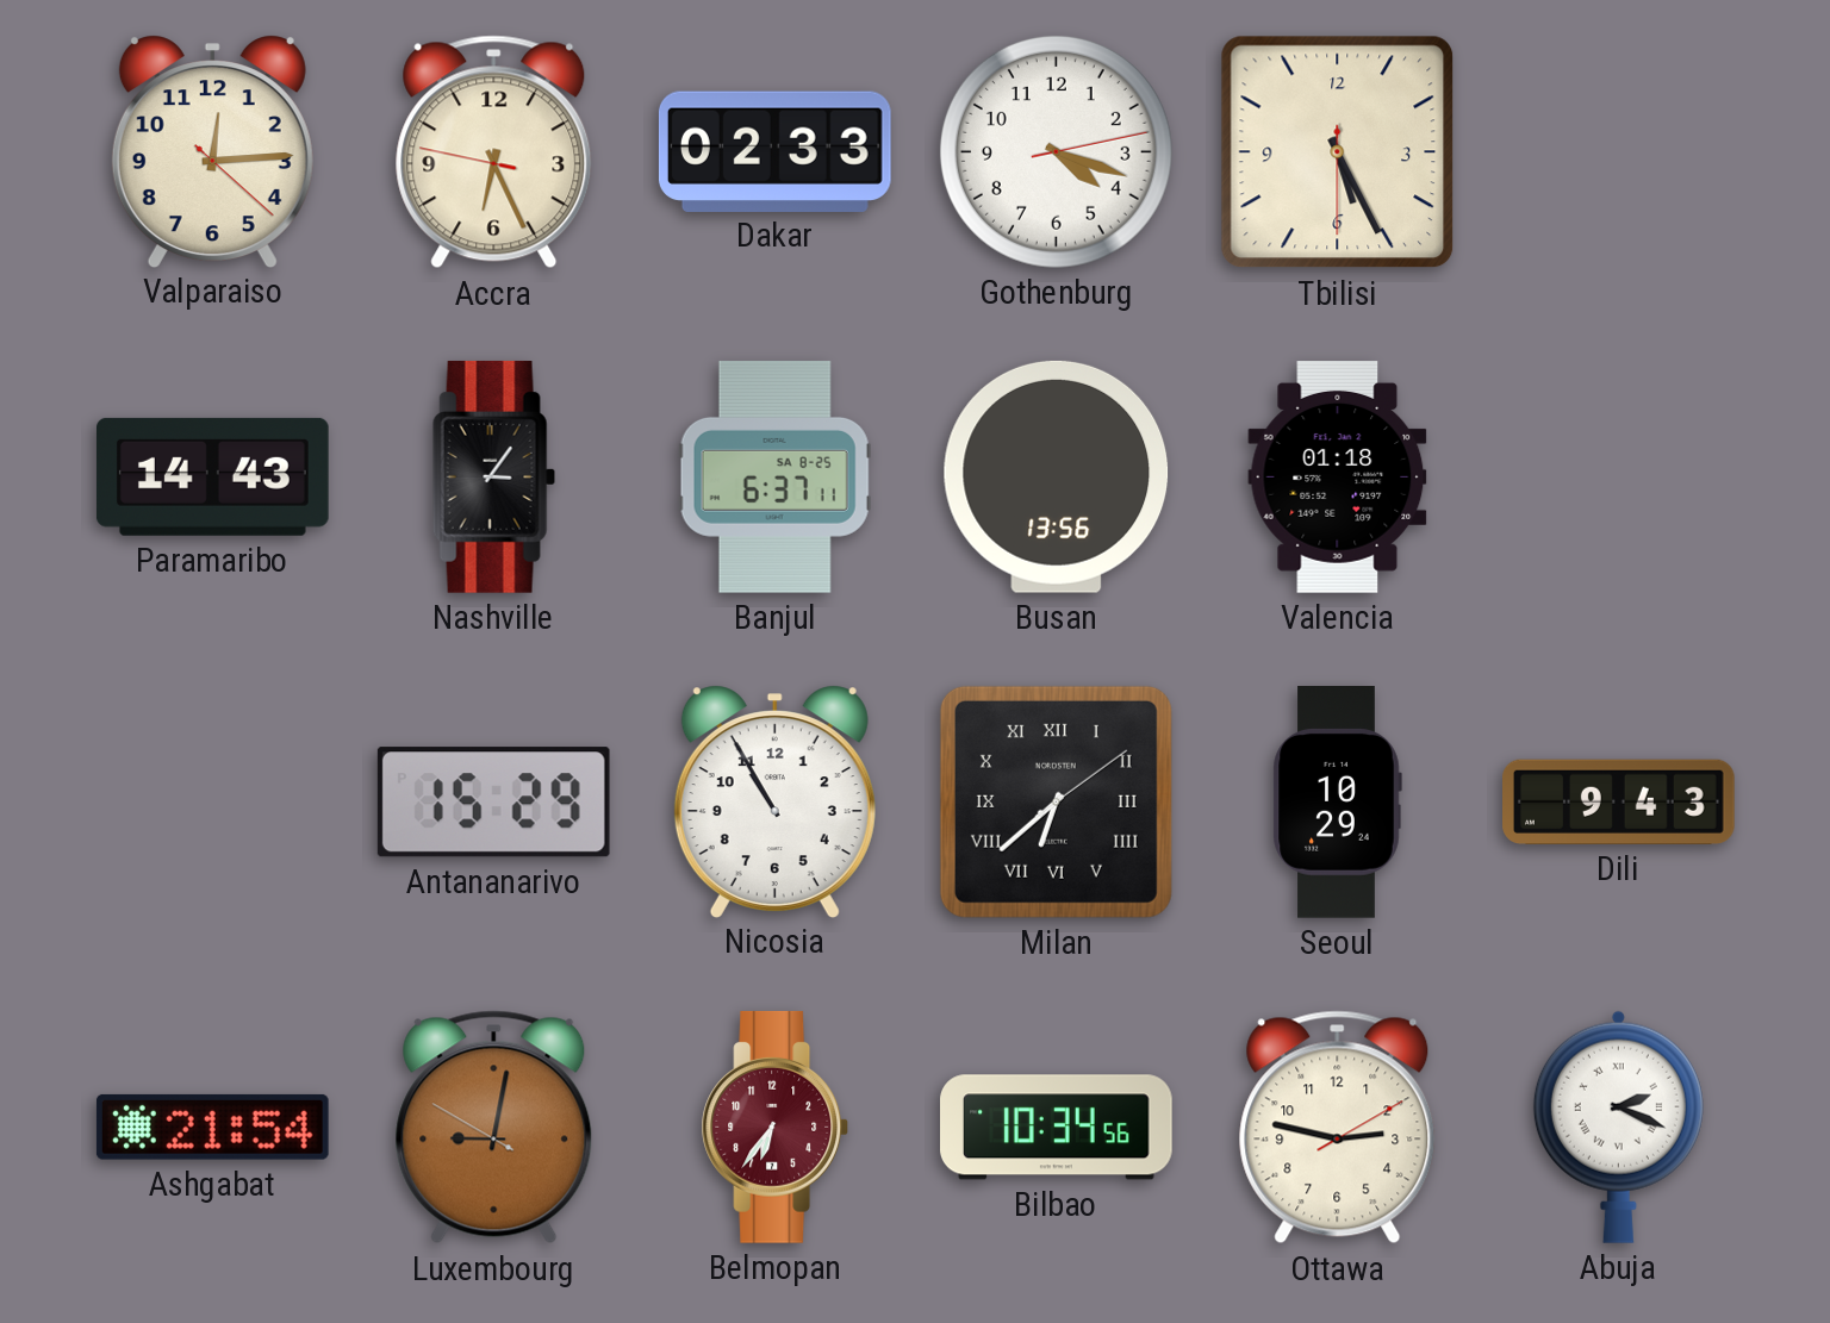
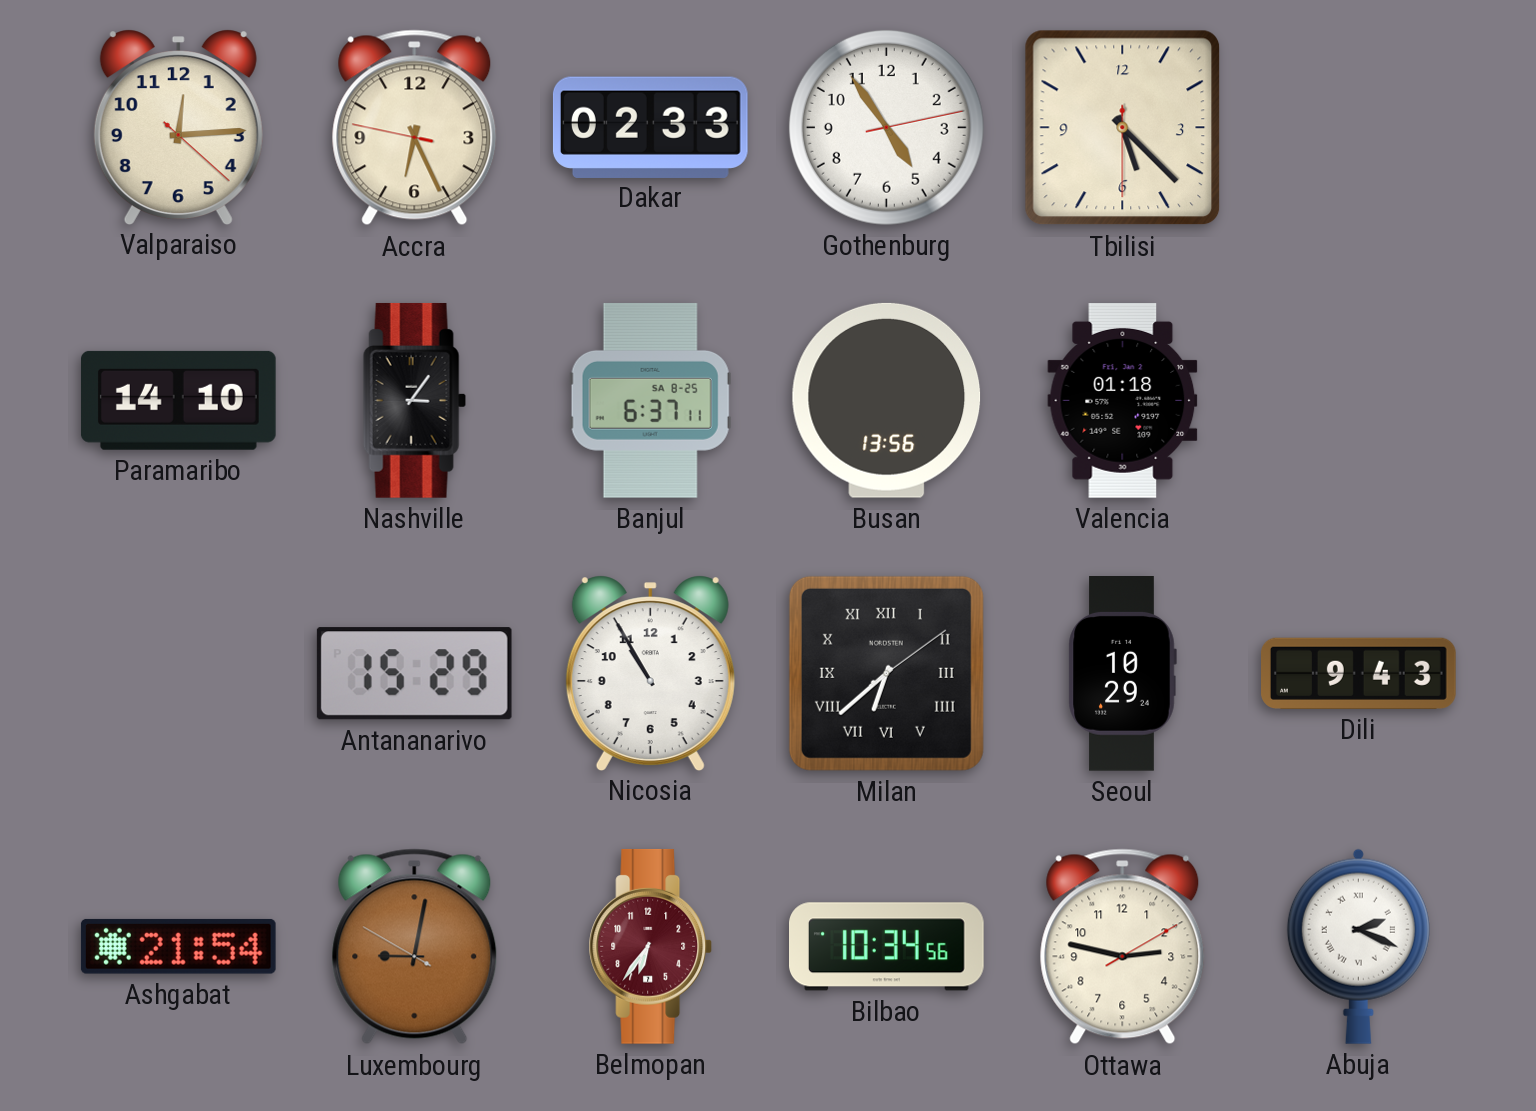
Gothenburg: 4:18 -> 4:54
Tbilisi: 5:25 -> 5:22
Paramaribo: 14:43 -> 14:10
